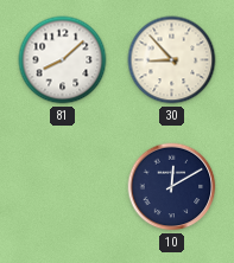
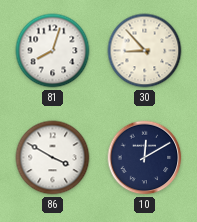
81: 8:08 -> 8:03
86: none -> 3:50
